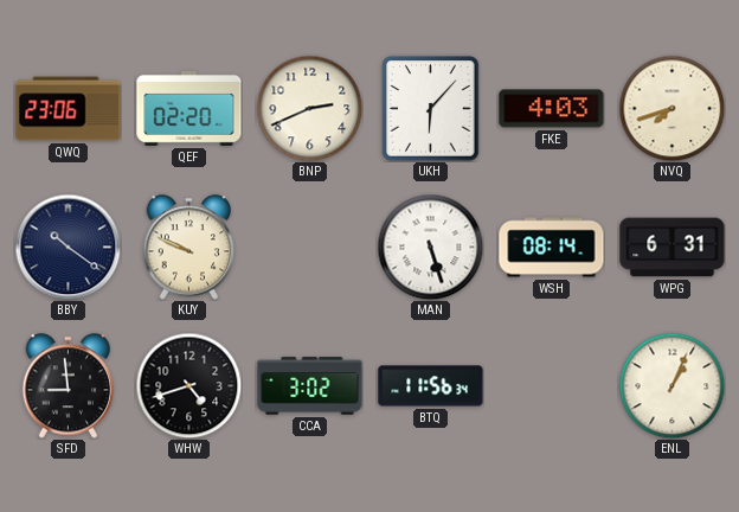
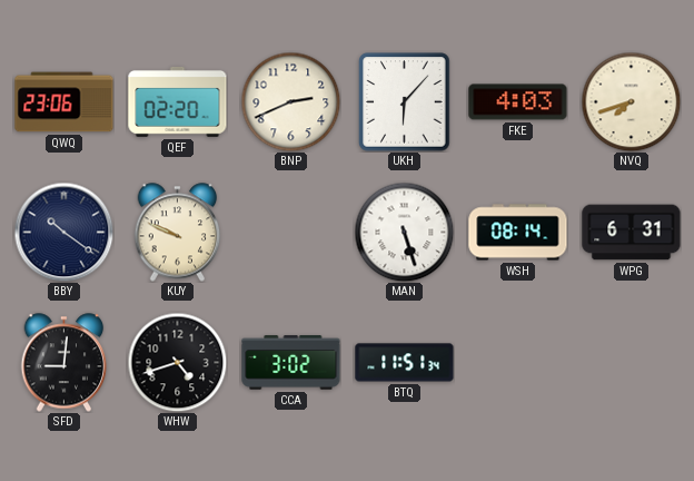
SFD: 8:59 -> 9:01
BTQ: 11:56 -> 11:51
ENL: 1:04 -> none
